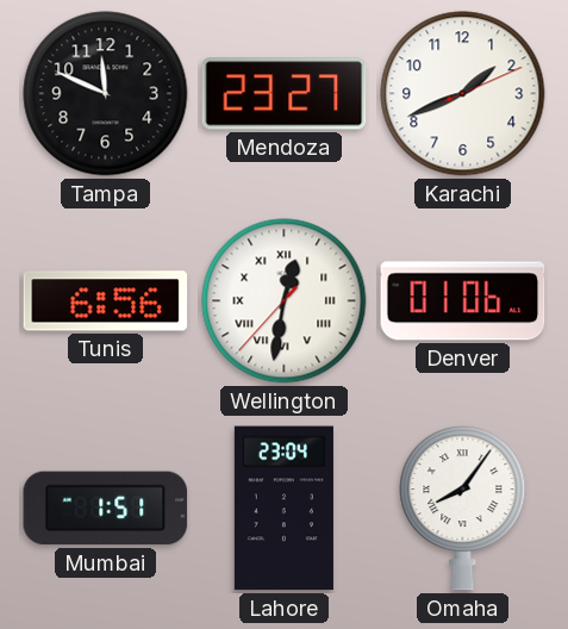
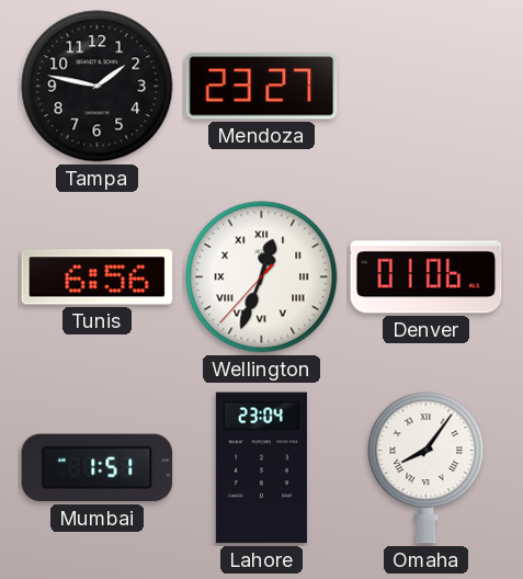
Tampa: 11:49 -> 1:47
Karachi: 1:41 -> none
Wellington: 12:31 -> 12:33
